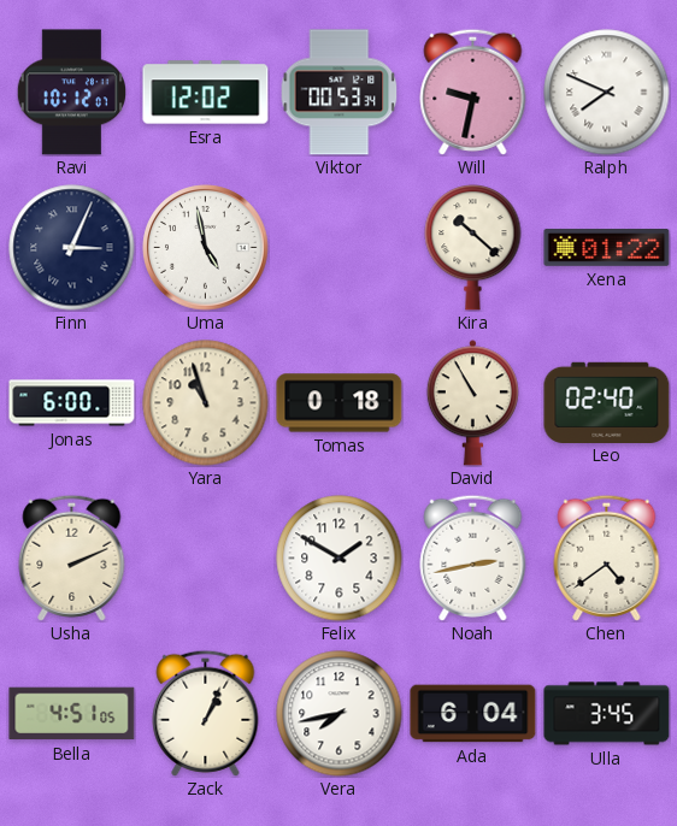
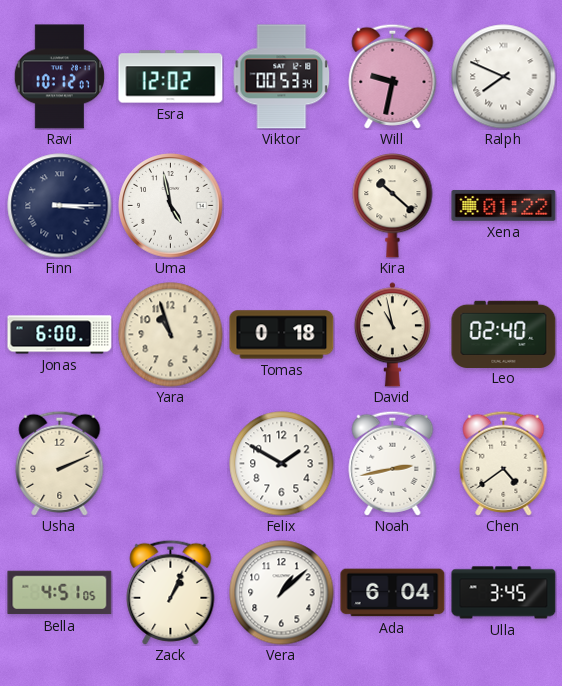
Finn: 3:04 -> 3:15
David: 10:55 -> 10:58
Vera: 7:43 -> 1:08
